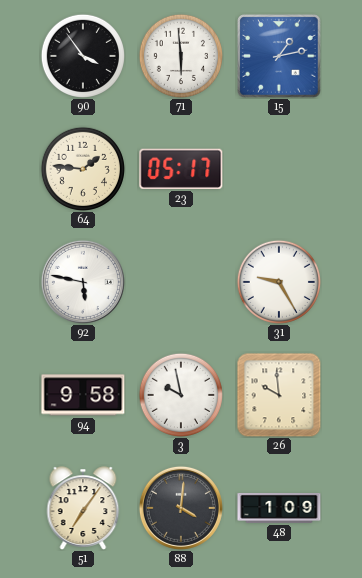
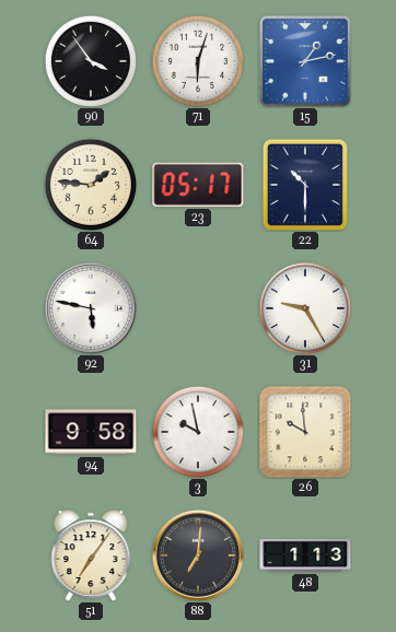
71: 5:59 -> 6:03
22: none -> 10:30
88: 4:01 -> 7:01
48: 1:09 -> 1:13
